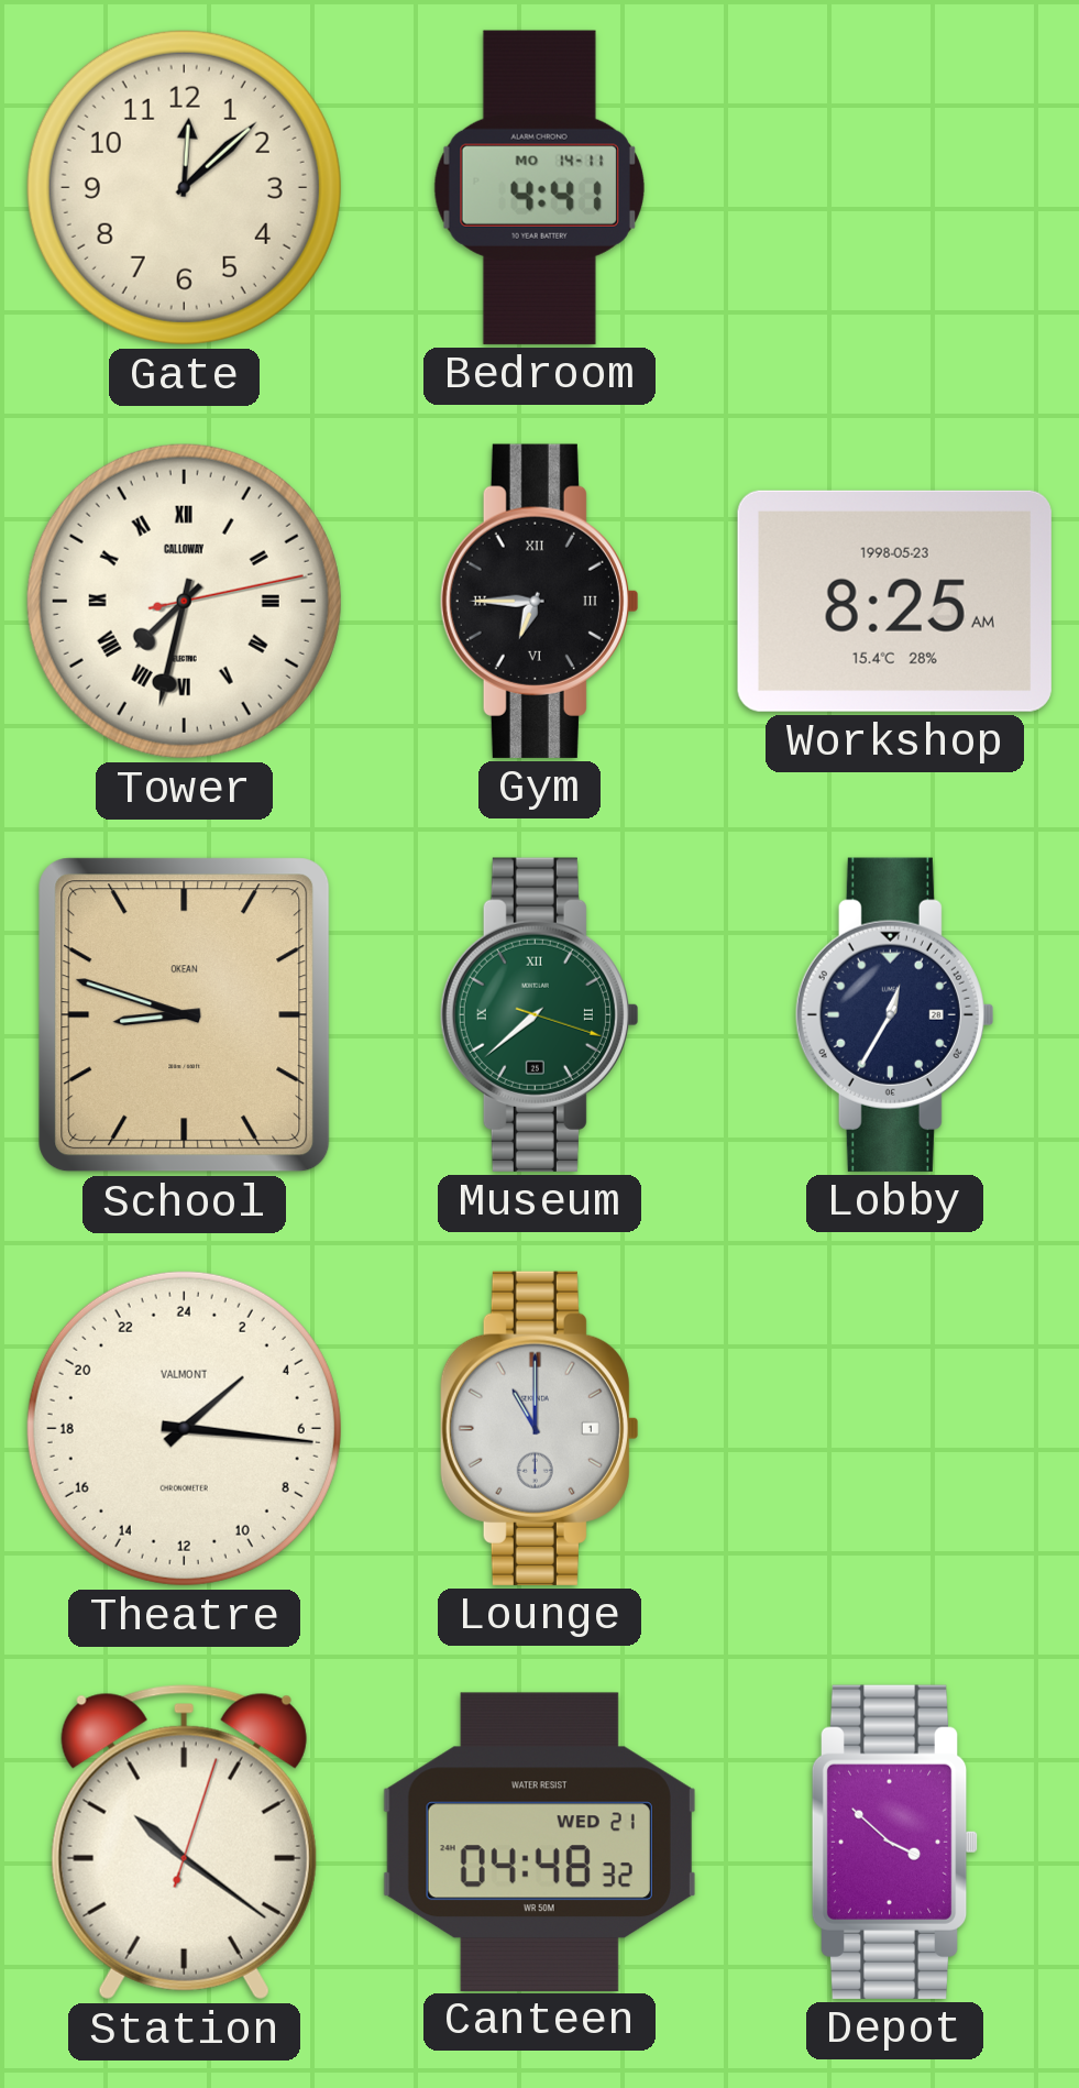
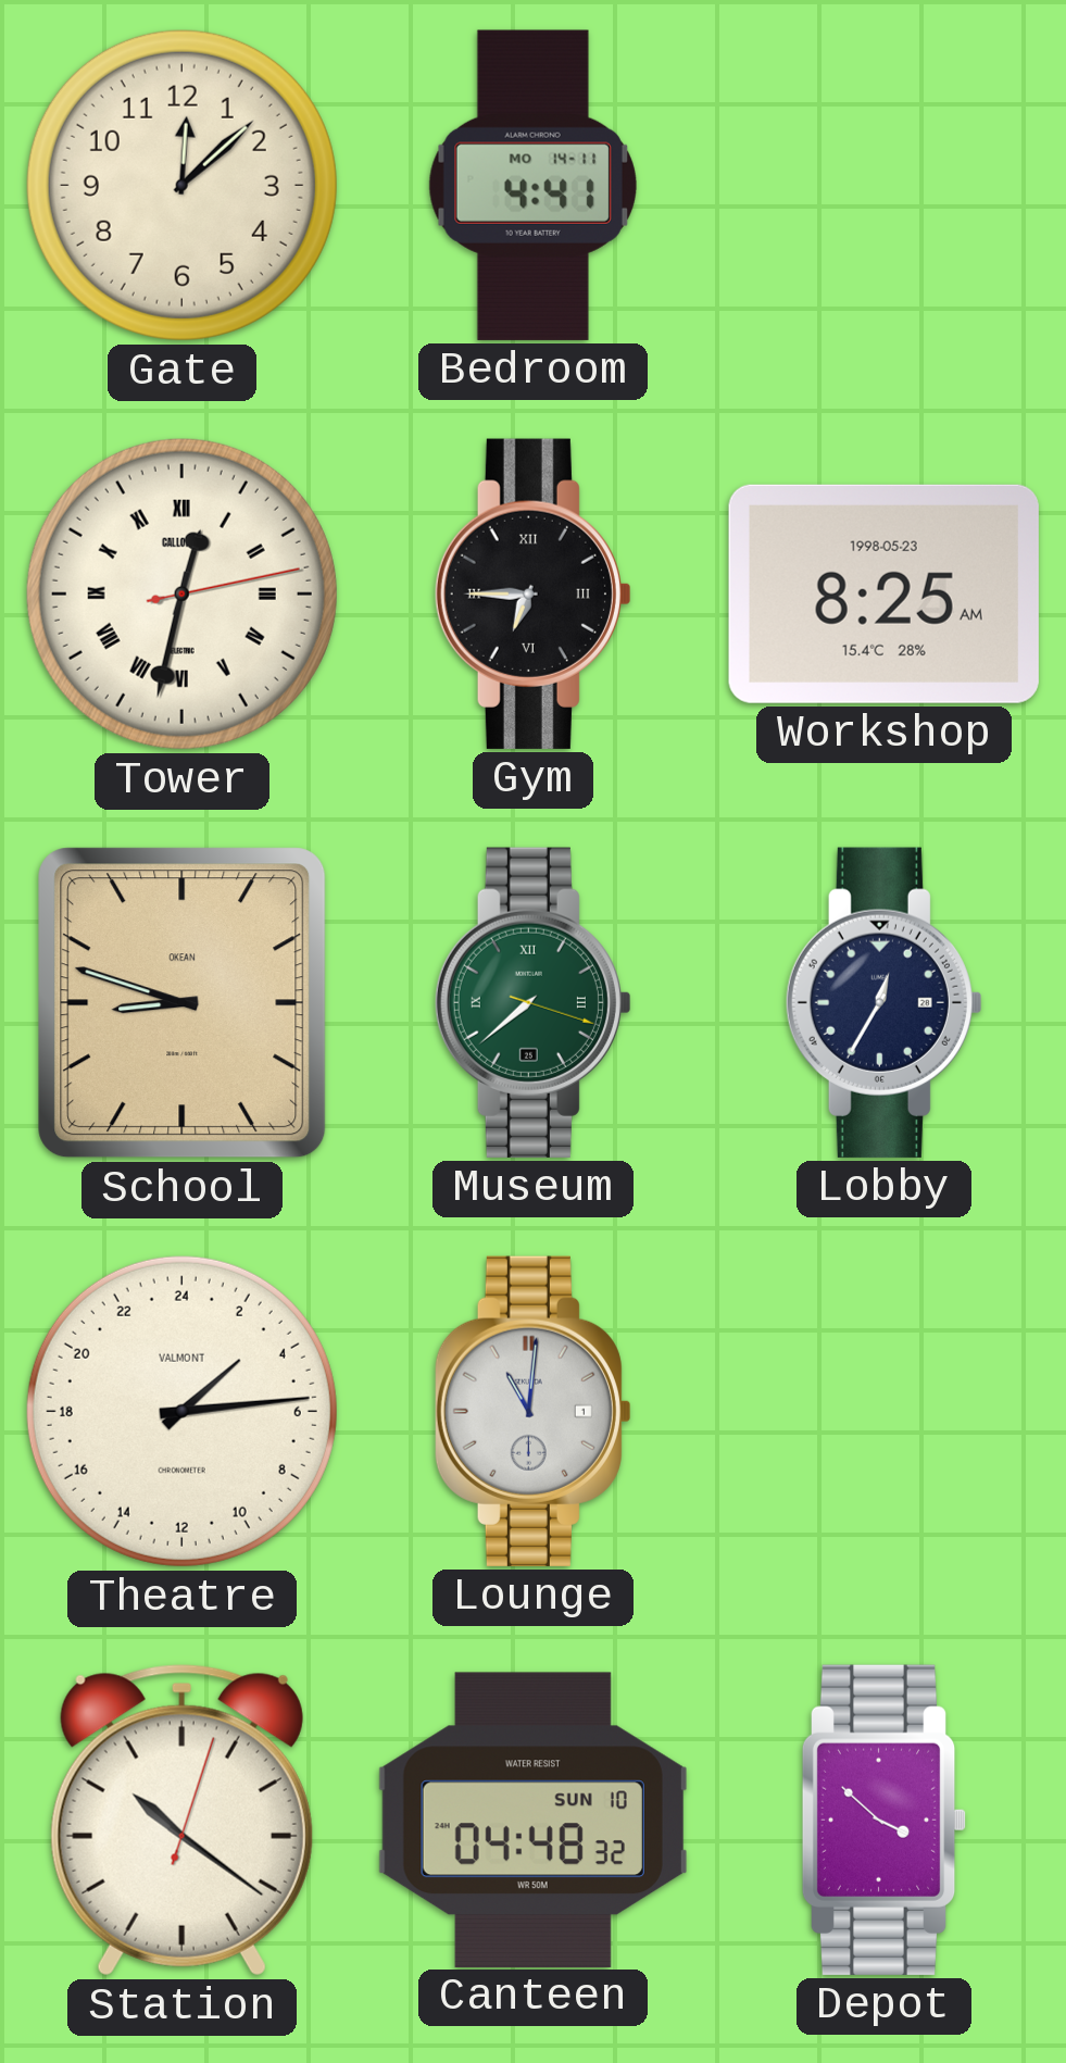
Tower: 7:32 -> 12:32
Theatre: 3:16 -> 3:14
Lounge: 11:00 -> 11:01
Canteen date: WED 21 -> SUN 10
